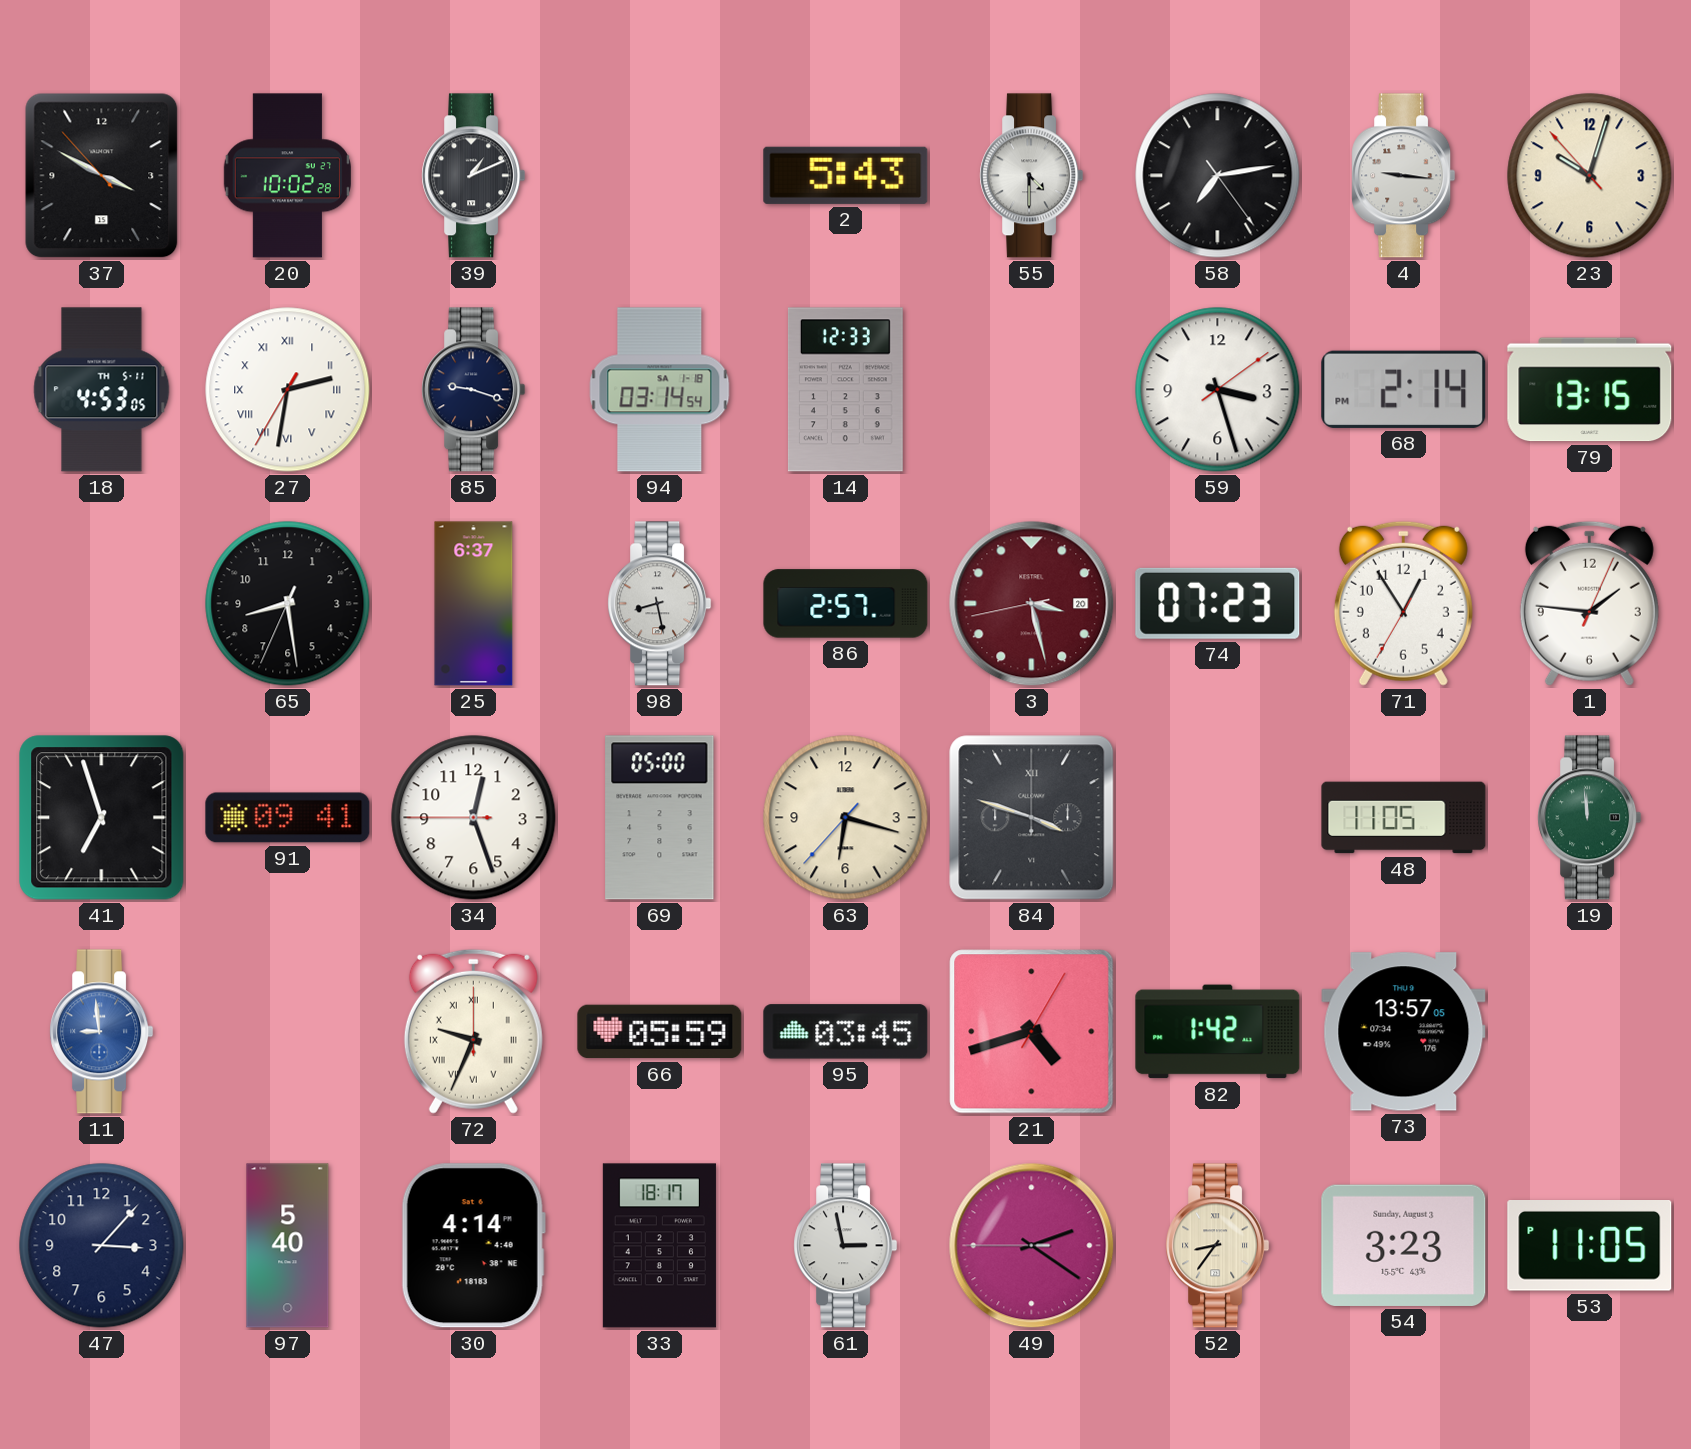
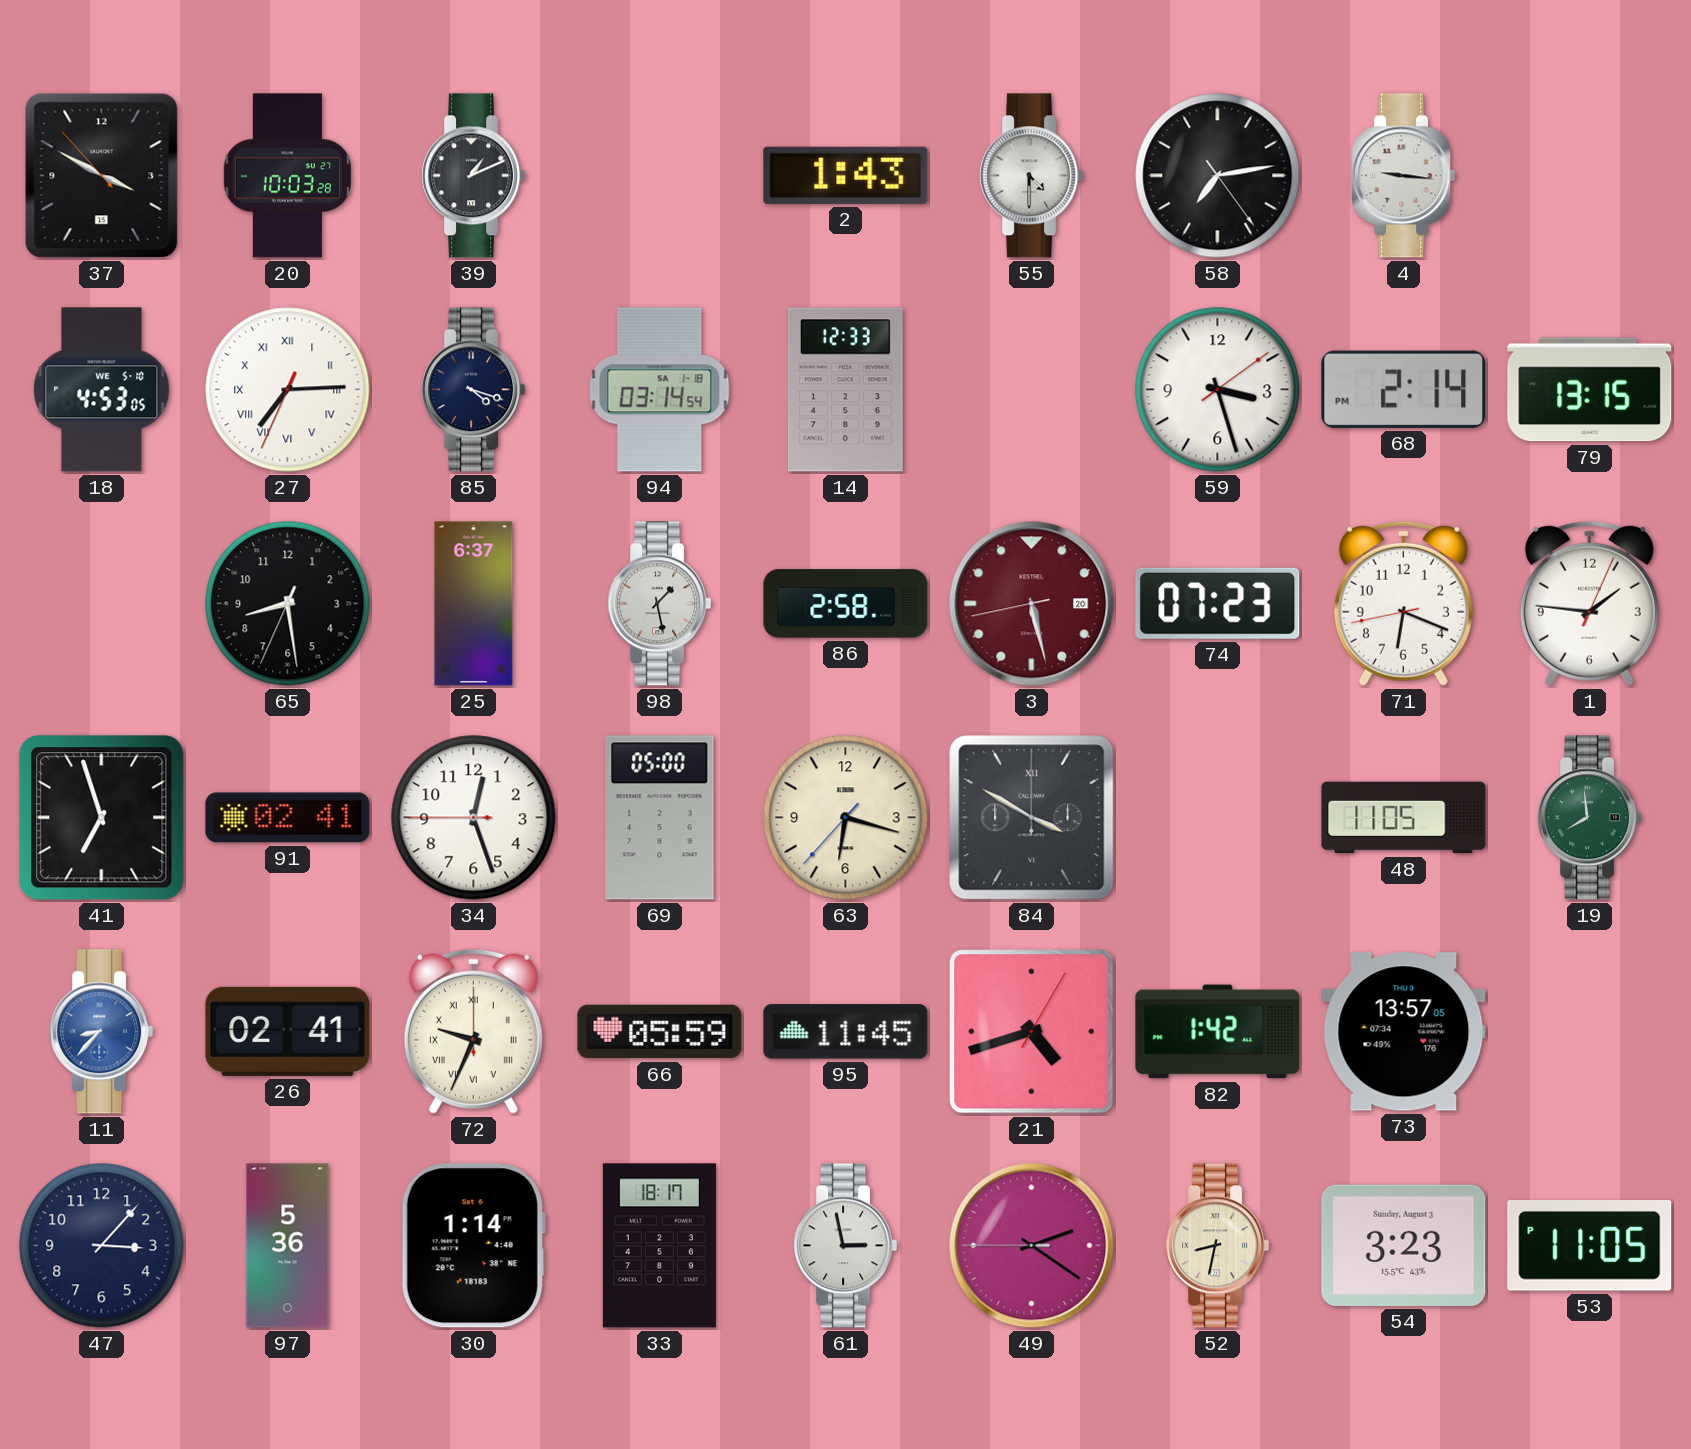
20: 10:02 -> 10:03
2: 5:43 -> 1:43
23: 10:02 -> none
18 date: TH 5-11 -> WE 5-10
27: 2:31 -> 7:14
85: 9:18 -> 4:18
98: 8:28 -> 1:28
86: 2:57 -> 2:58
3: 3:27 -> 5:27
71: 12:54 -> 6:18
91: 09:41 -> 02:41
84: 3:48 -> 3:50
19: 11:59 -> 7:59
11: 8:59 -> 8:37
26: none -> 02:41
95: 03:45 -> 11:45
97: 5:40 -> 5:36
30: 4:14 -> 1:14
52: 8:36 -> 8:32
